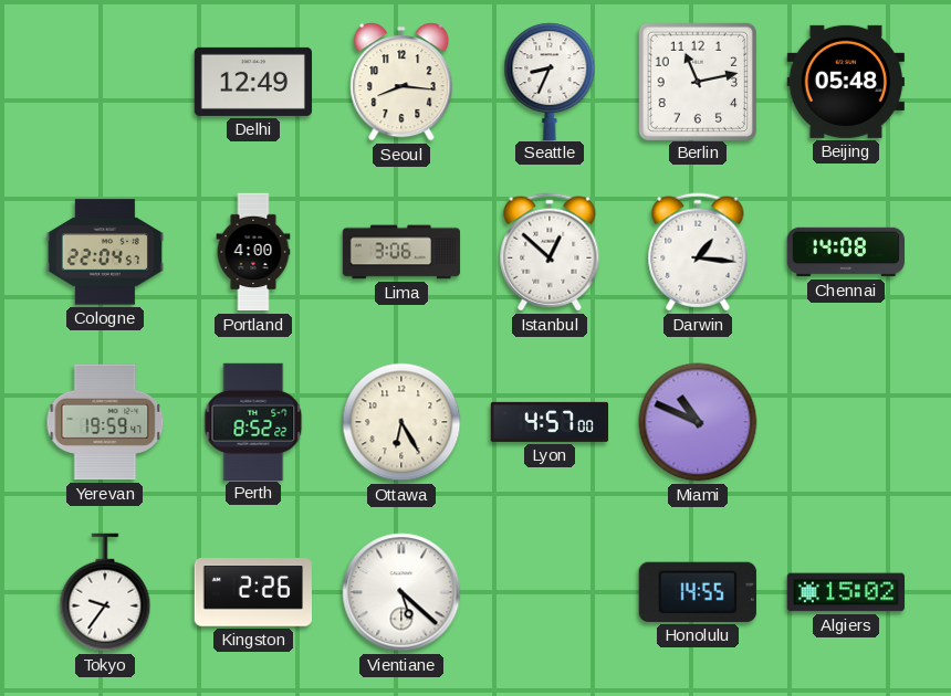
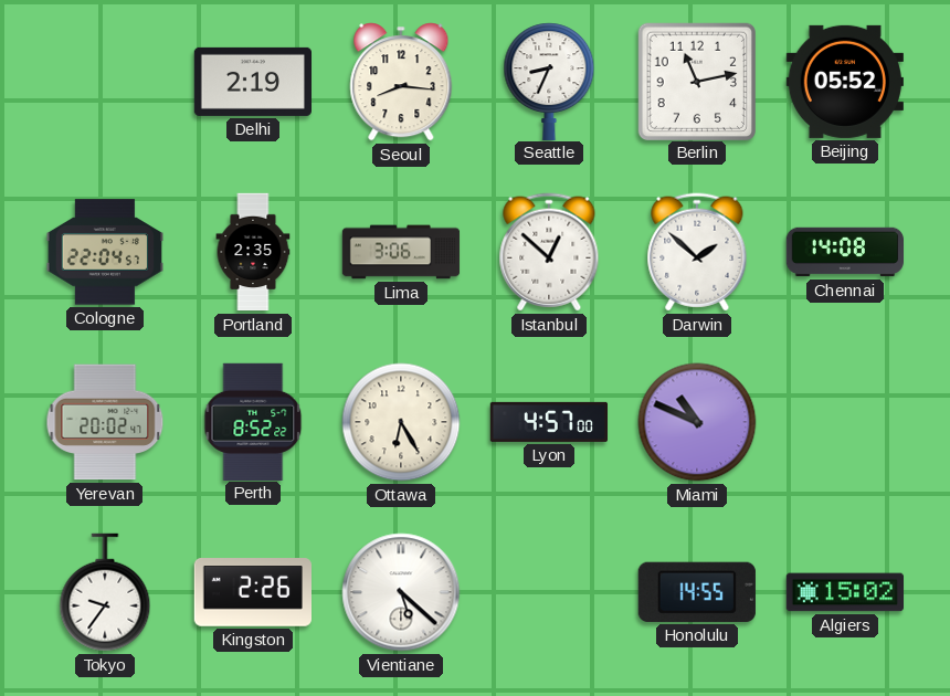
Delhi: 12:49 -> 2:19
Beijing: 05:48 -> 05:52
Portland: 4:00 -> 2:35
Darwin: 1:16 -> 1:52
Yerevan: 19:59 -> 20:02
